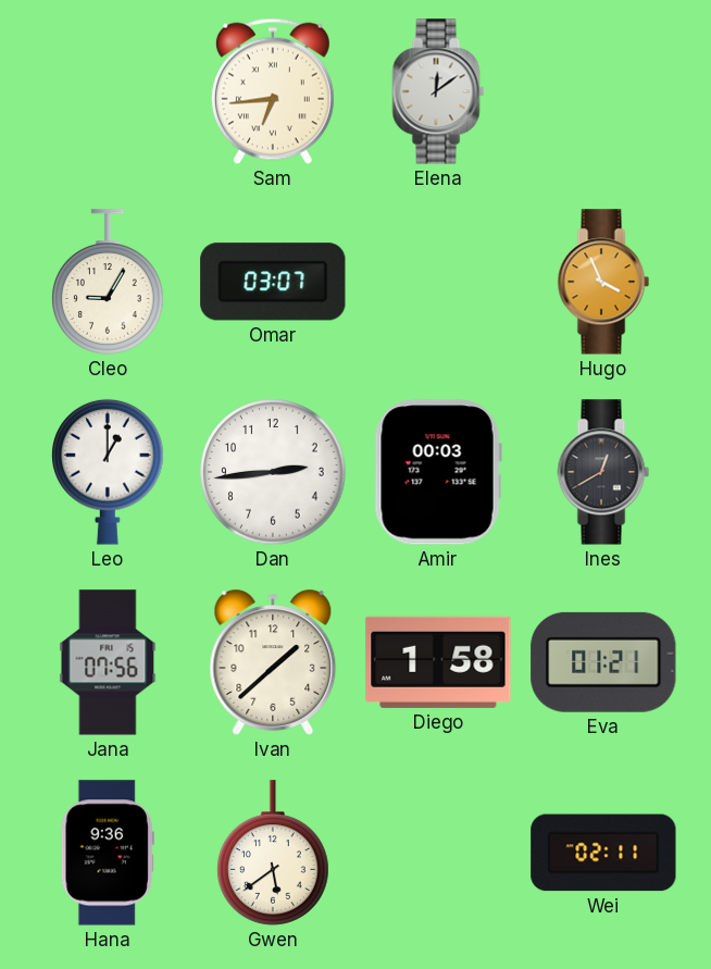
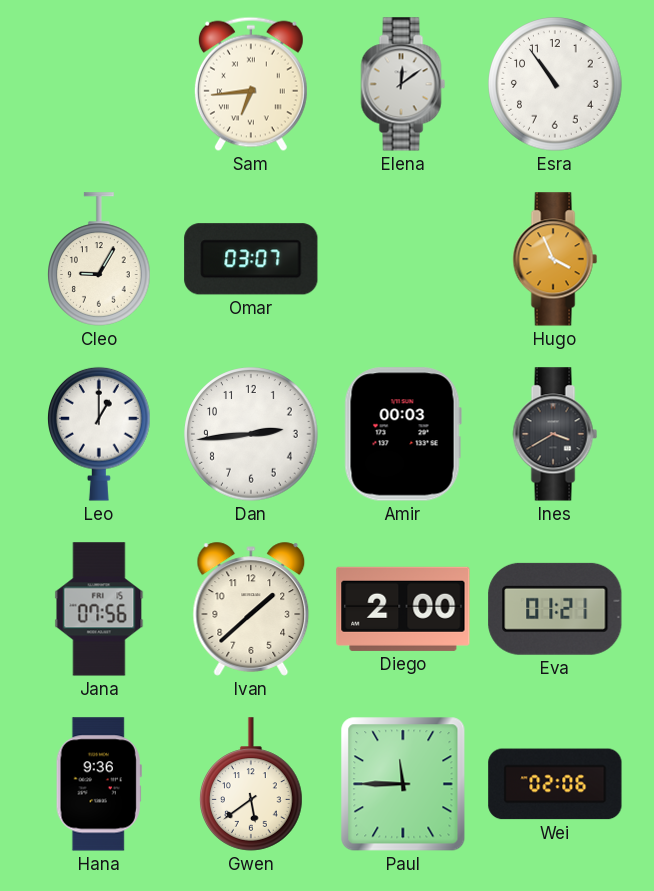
Esra: none -> 10:54
Ines: 12:40 -> 3:40
Diego: 1:58 -> 2:00
Paul: none -> 11:45
Wei: 02:11 -> 02:06
